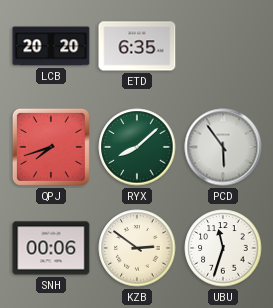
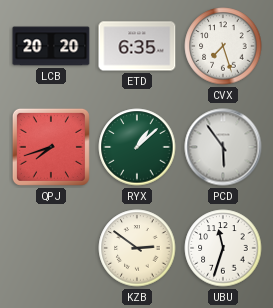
CVX: none -> 7:27
RYX: 8:08 -> 1:08
SNH: 00:06 -> none
